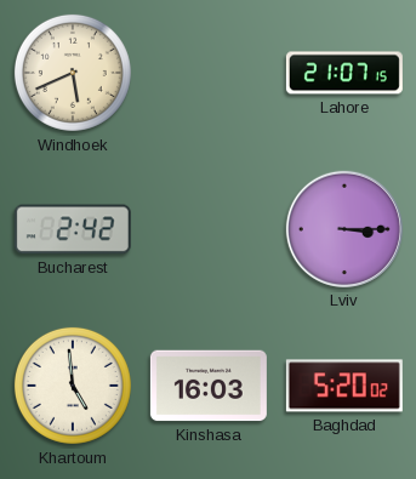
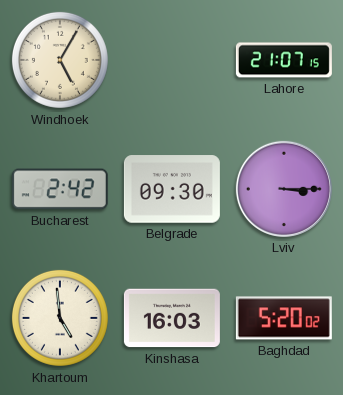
Windhoek: 5:41 -> 5:05
Belgrade: none -> 09:30
